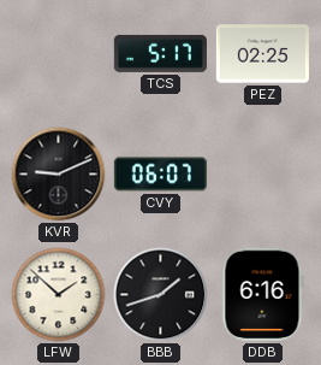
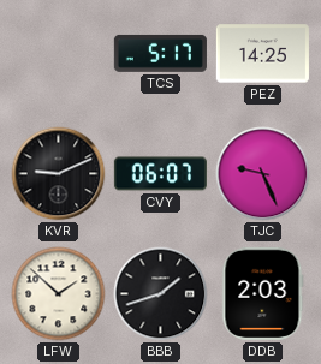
PEZ: 02:25 -> 14:25
TJC: none -> 9:26
DDB: 6:16 -> 2:03
